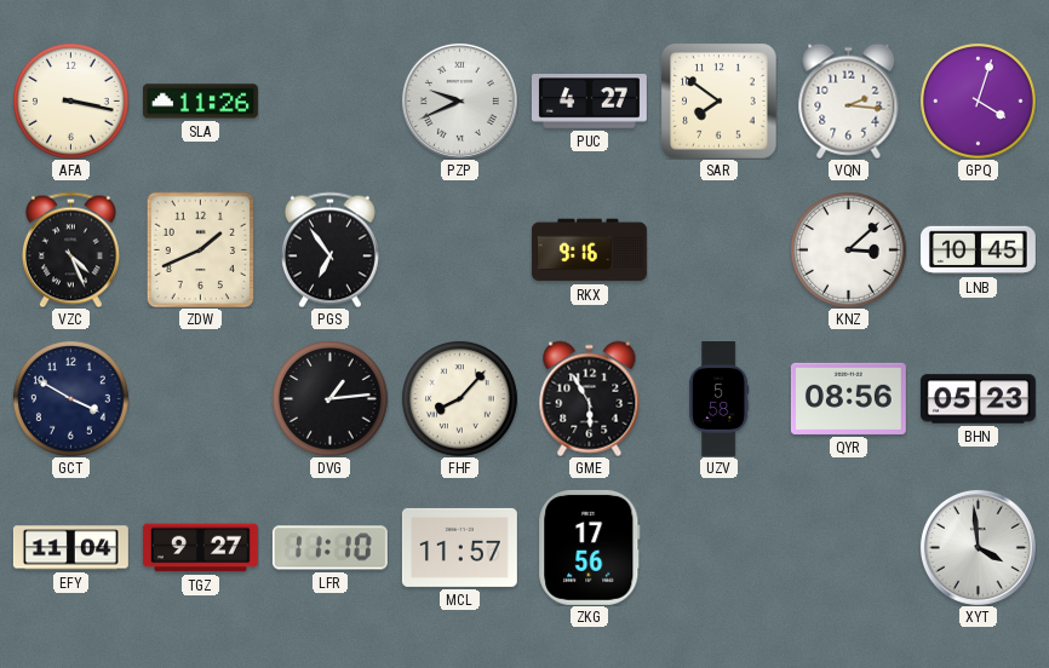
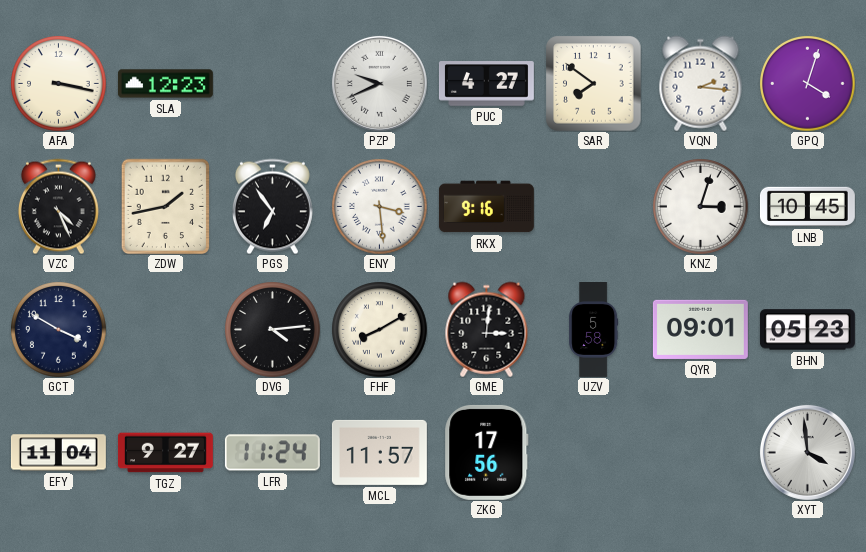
SLA: 11:26 -> 12:23
ZDW: 1:41 -> 1:43
ENY: none -> 3:29
KNZ: 3:08 -> 3:03
DVG: 1:14 -> 4:14
FHF: 8:07 -> 8:10
GME: 5:55 -> 3:01
QYR: 08:56 -> 09:01
LFR: 11:10 -> 11:24
